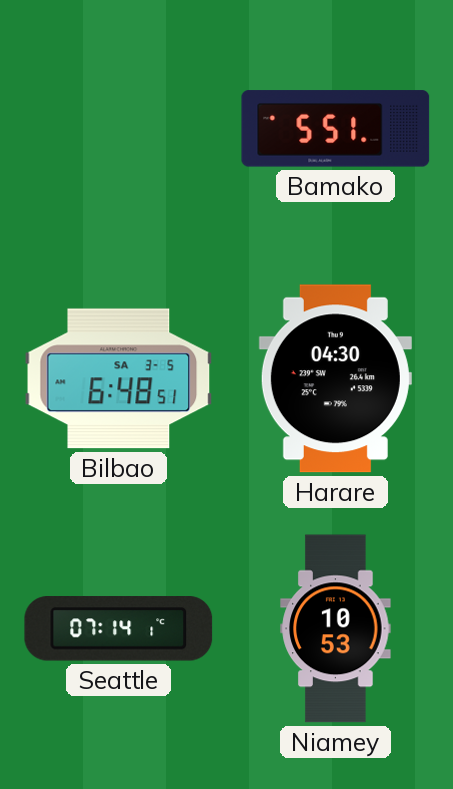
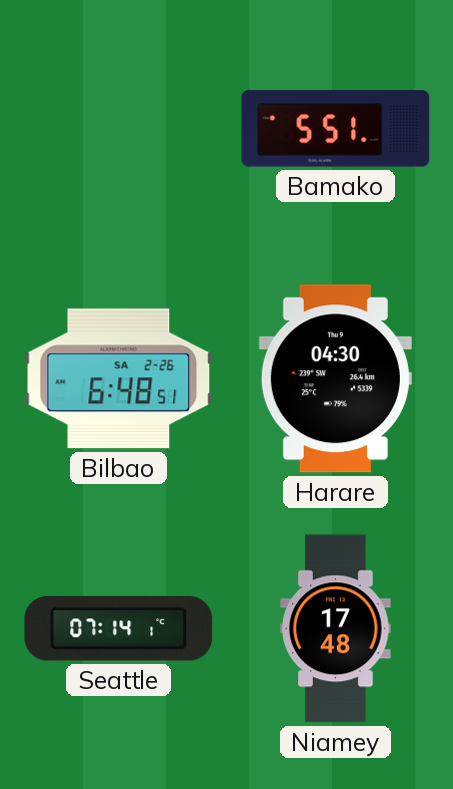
Bilbao date: SA 3-5 -> SA 2-26
Niamey: 10:53 -> 17:48
